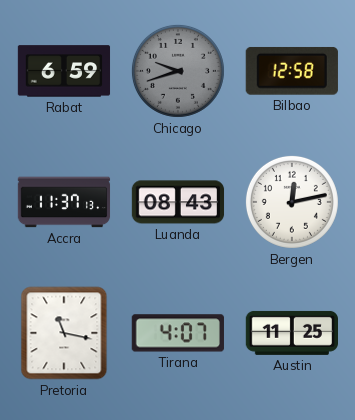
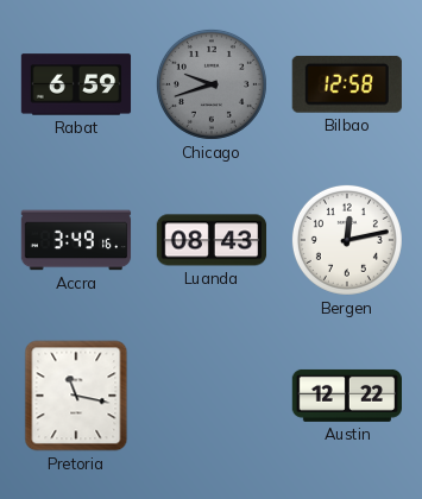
Accra: 11:37 -> 3:49
Tirana: 4:07 -> none
Austin: 11:25 -> 12:22
